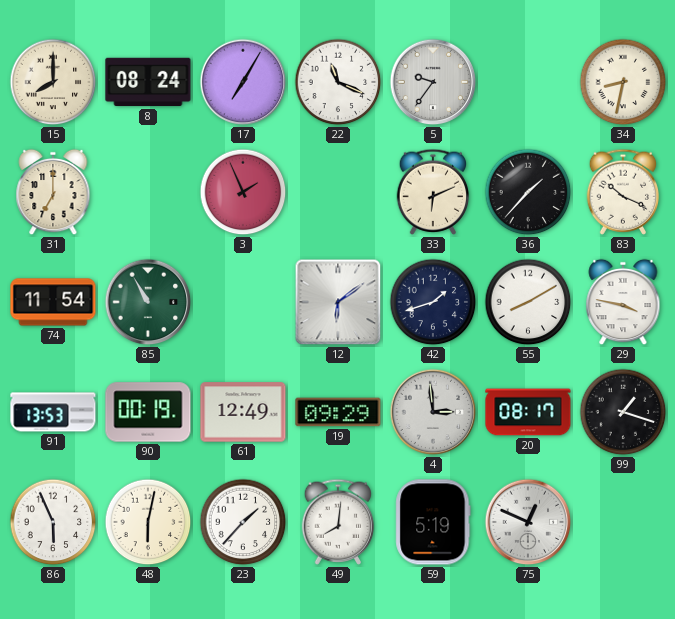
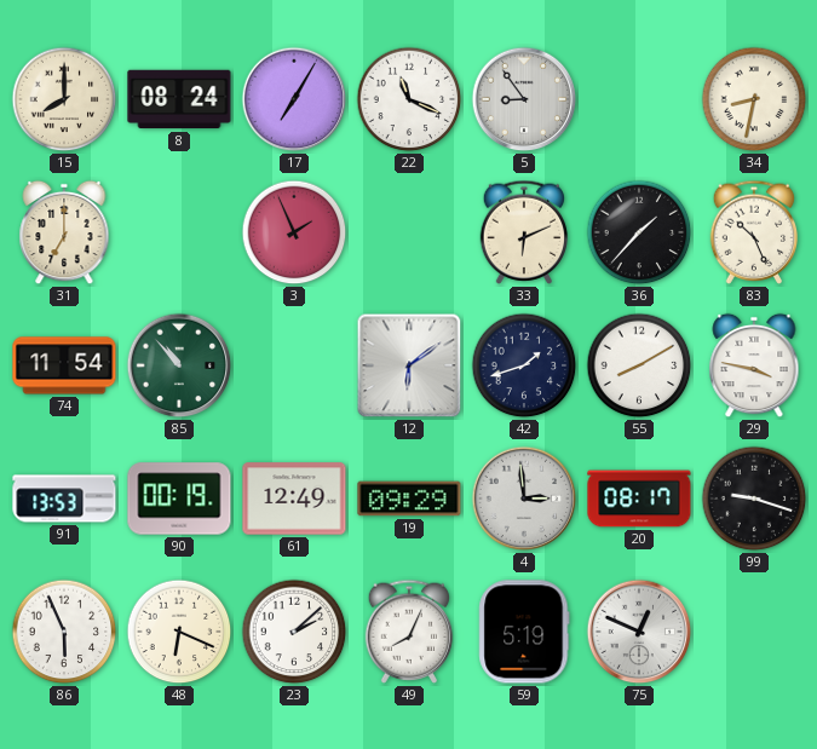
5: 9:36 -> 8:54
83: 10:19 -> 10:26
85: 10:55 -> 10:53
99: 1:18 -> 9:18
48: 6:02 -> 6:19
23: 1:37 -> 2:08
49: 8:01 -> 8:04
